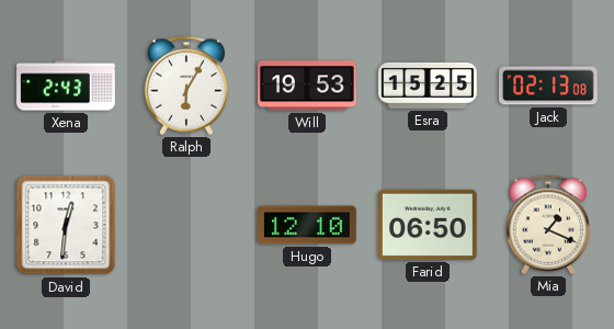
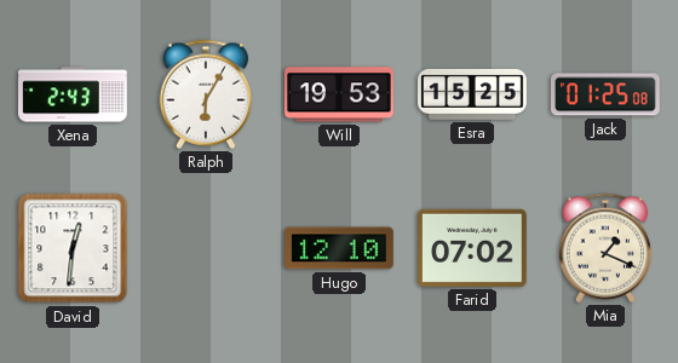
Jack: 02:13 -> 01:25
Farid: 06:50 -> 07:02
